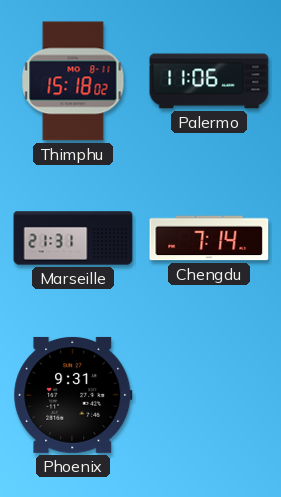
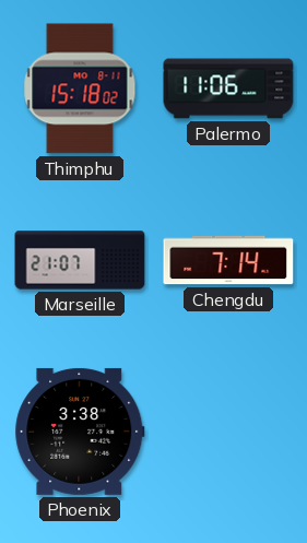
Marseille: 21:31 -> 21:07
Phoenix: 9:31 -> 3:38
